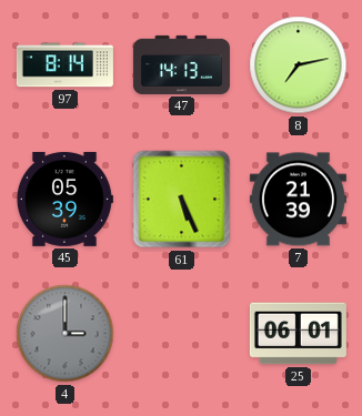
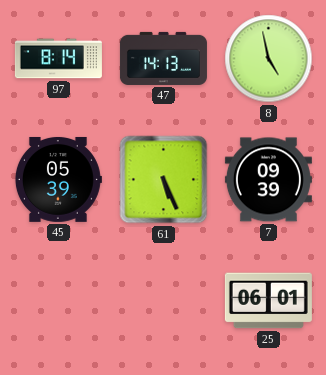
8: 7:13 -> 4:58
7: 21:39 -> 09:39
4: 3:00 -> none
